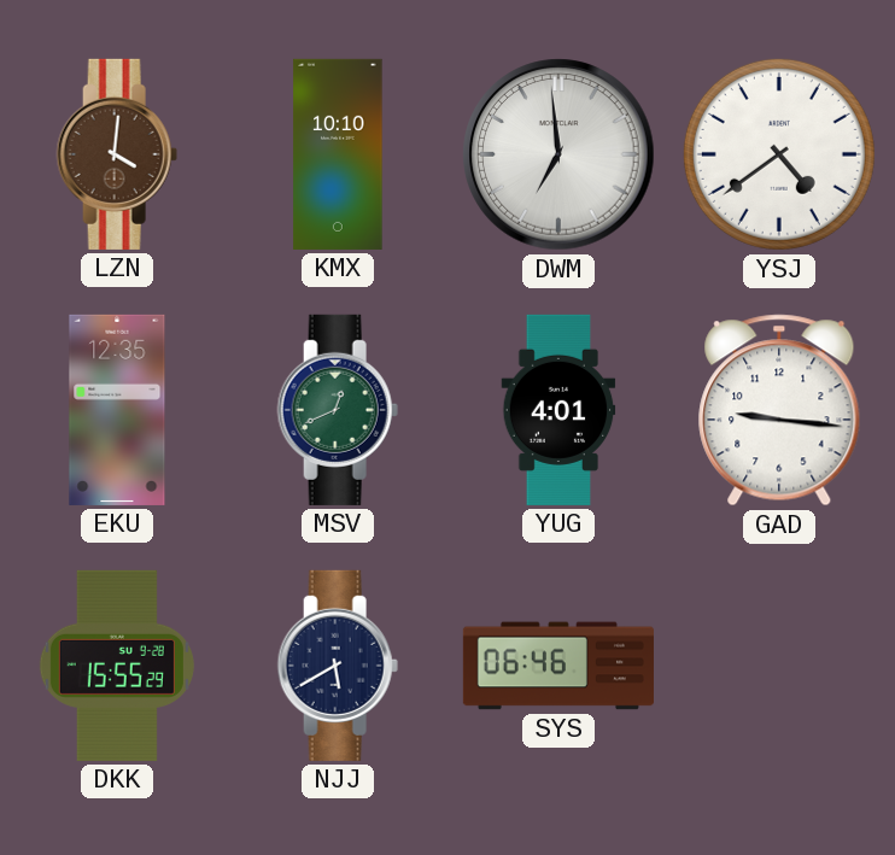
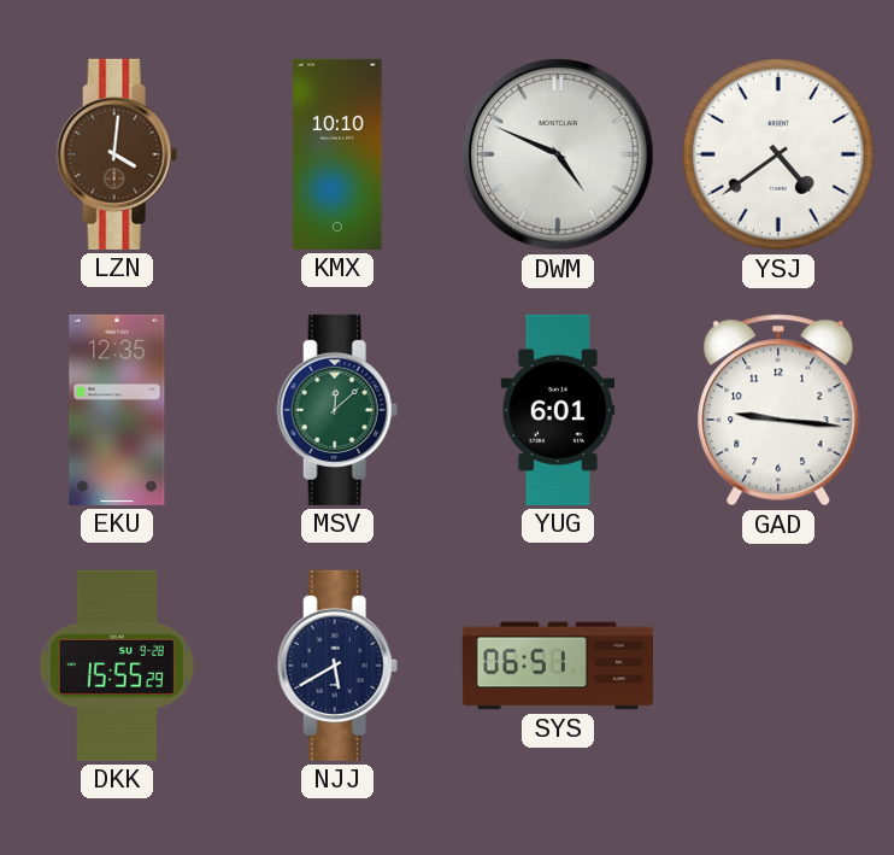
DWM: 6:59 -> 4:49
MSV: 12:41 -> 12:08
YUG: 4:01 -> 6:01
SYS: 06:46 -> 06:51
